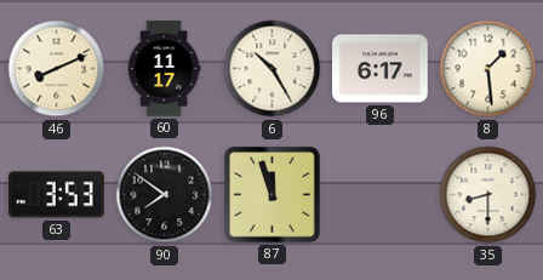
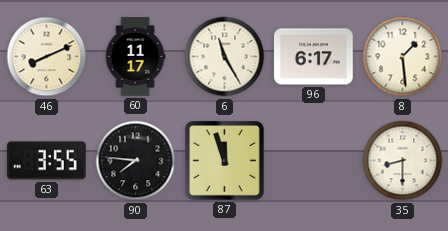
6: 10:25 -> 11:25
63: 3:53 -> 3:55
90: 7:51 -> 7:46
